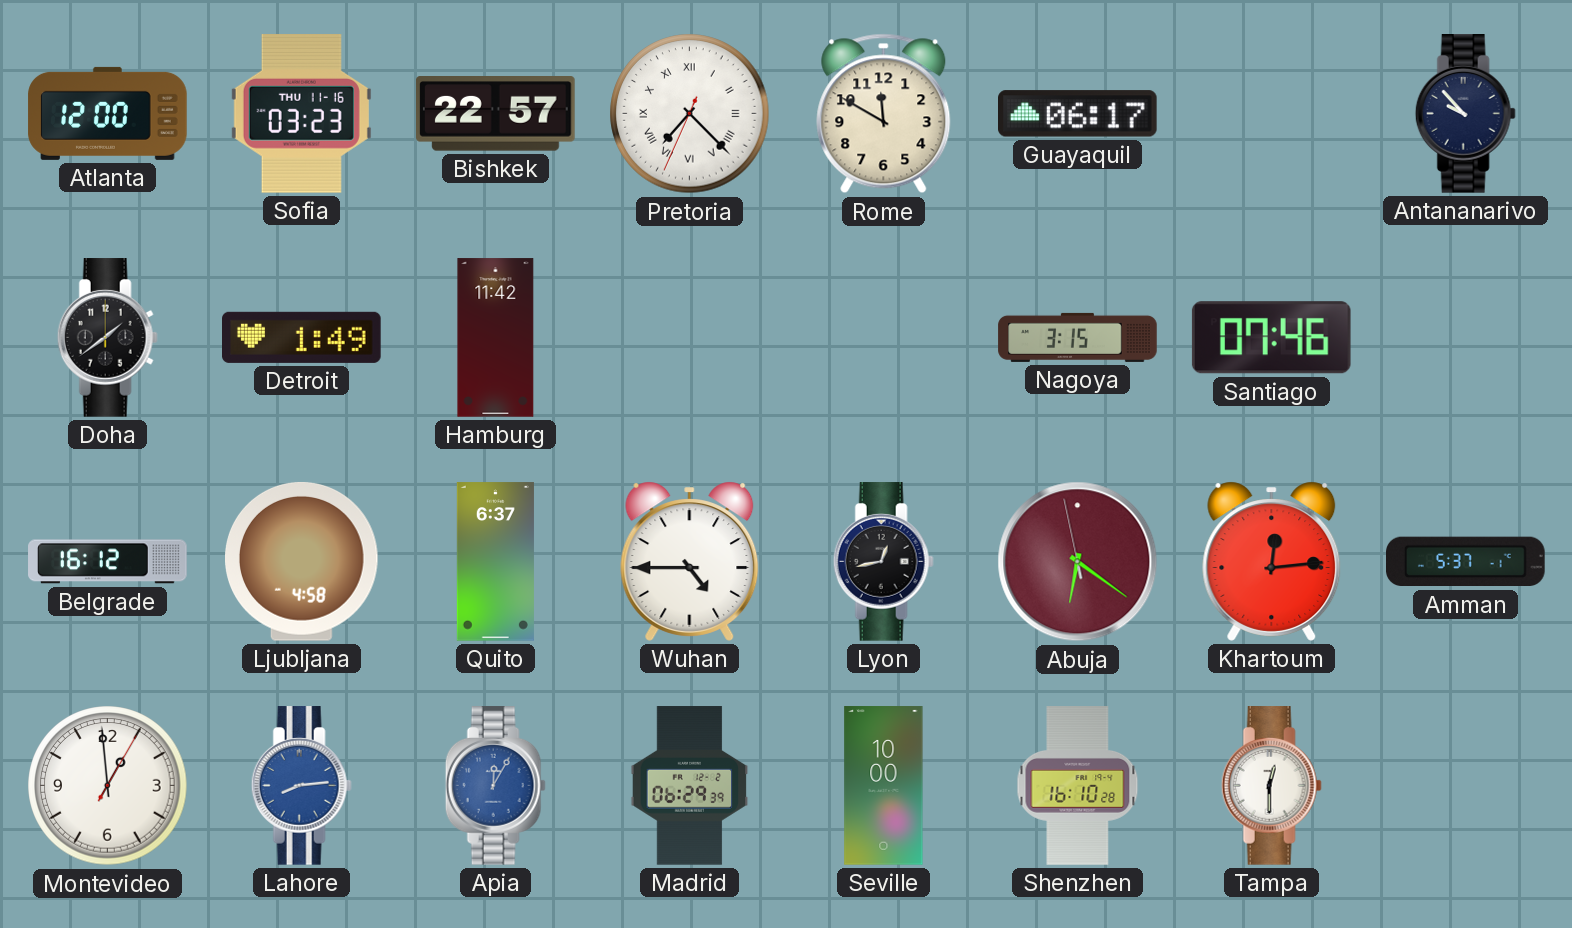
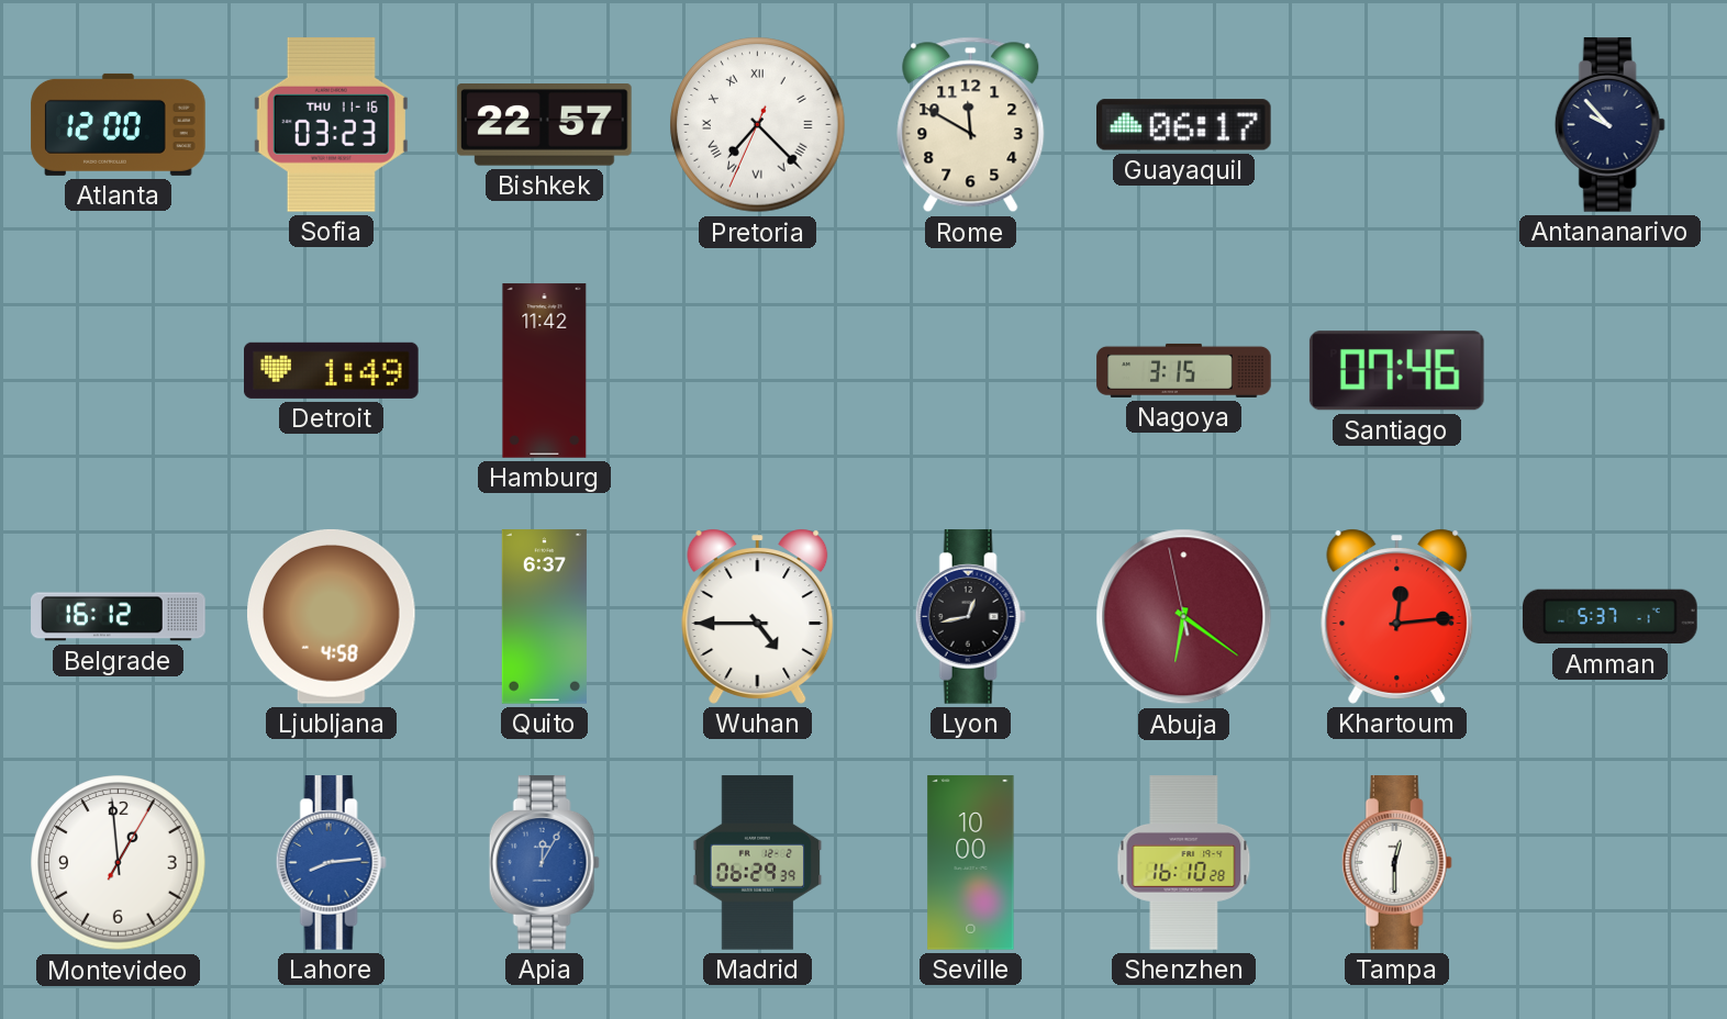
Doha: 1:39 -> none
